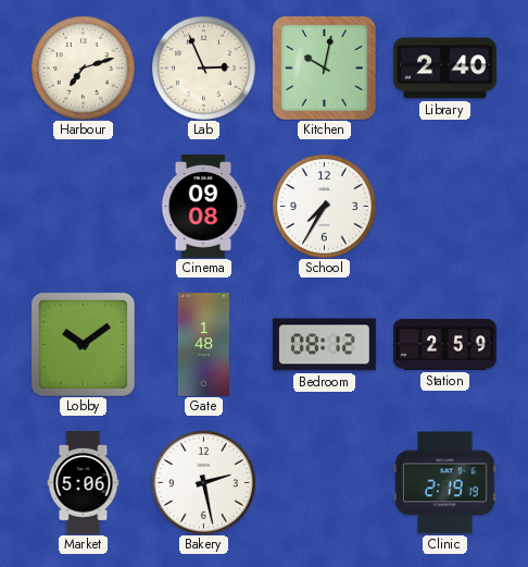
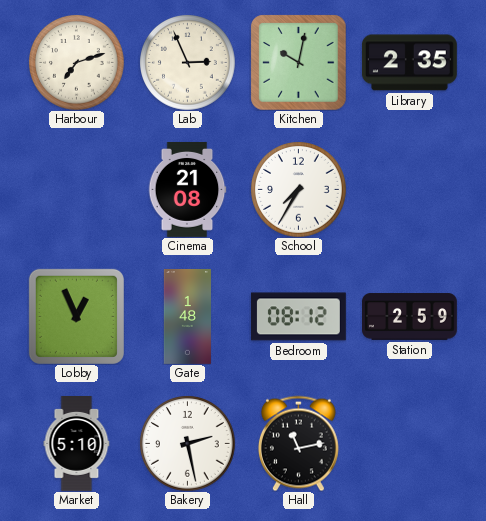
Library: 2:40 -> 2:35
Cinema: 09:08 -> 21:08
Lobby: 10:09 -> 12:56
Market: 5:06 -> 5:10
Hall: none -> 11:13
Clinic: 2:19 -> none
